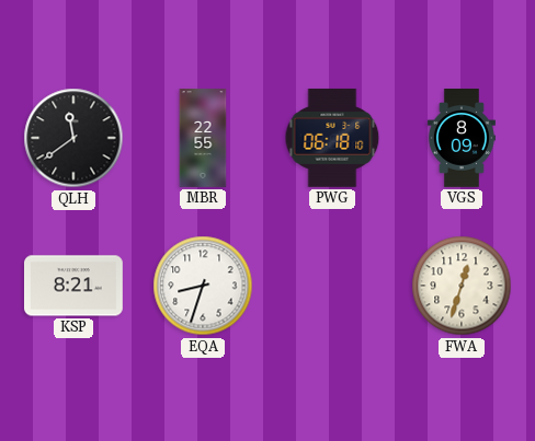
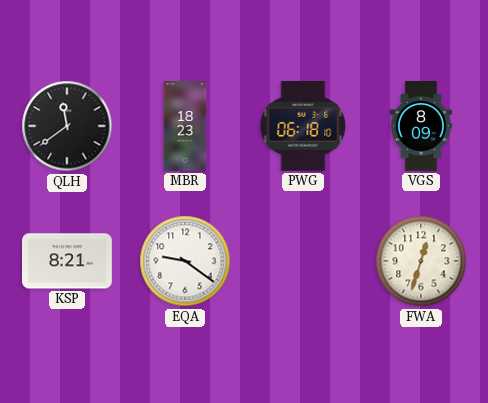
MBR: 22:55 -> 18:23
EQA: 8:33 -> 9:21
